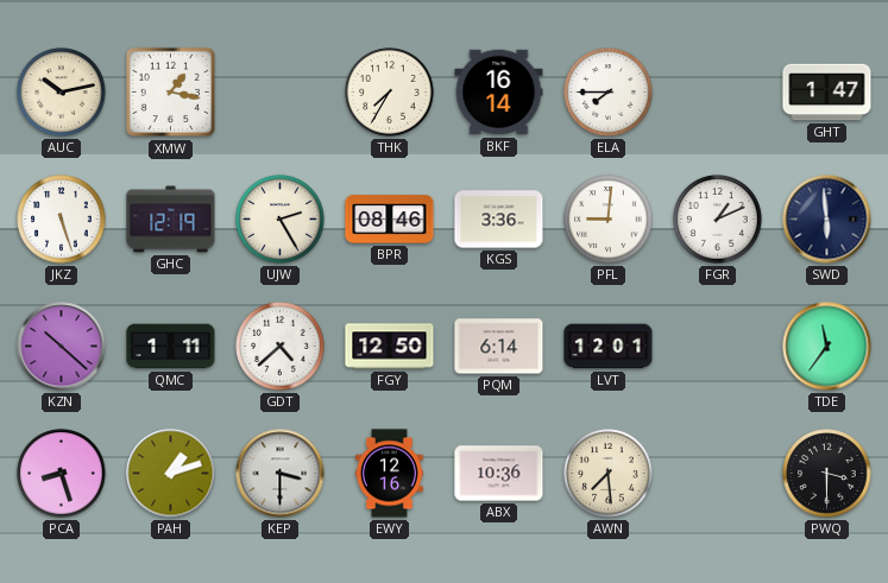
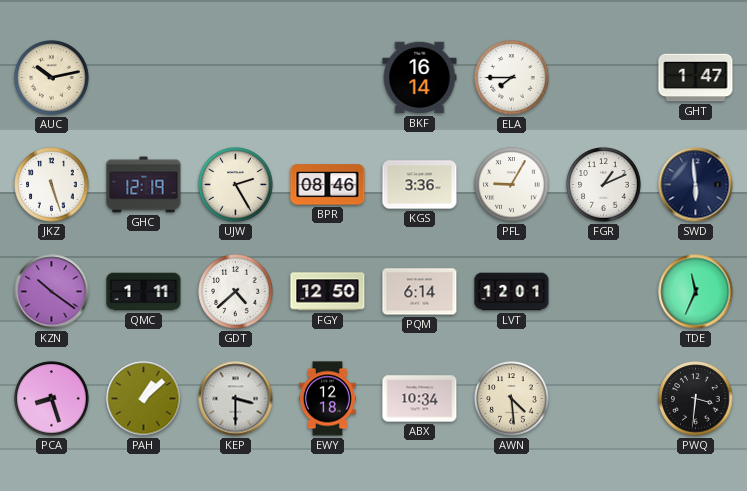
XMW: 1:17 -> none
THK: 7:35 -> none
PFL: 9:01 -> 9:05
KZN: 10:22 -> 10:21
TDE: 11:36 -> 11:34
PAH: 1:12 -> 1:08
EWY: 12:16 -> 12:18
ABX: 10:36 -> 10:34
AWN: 7:29 -> 4:29
PWQ: 3:30 -> 3:31
